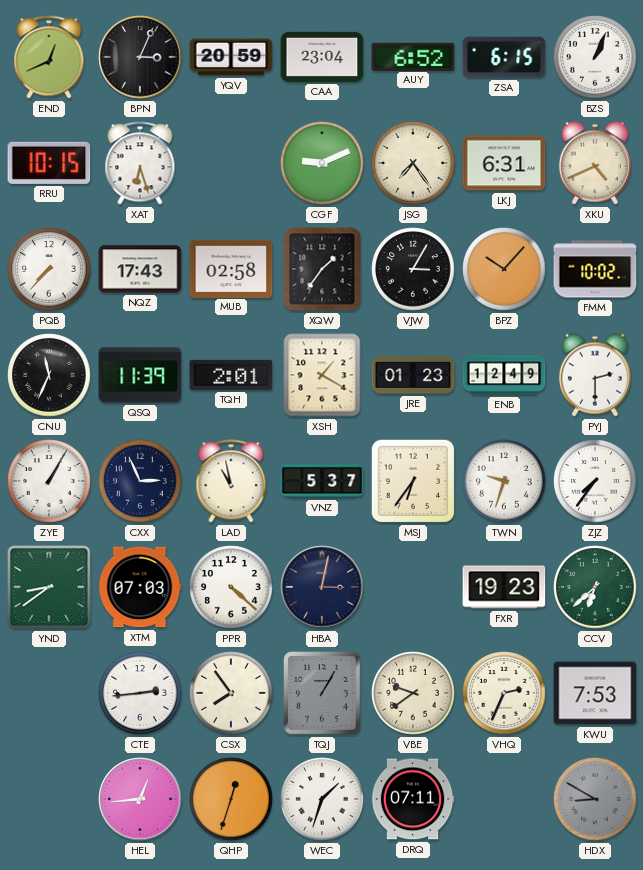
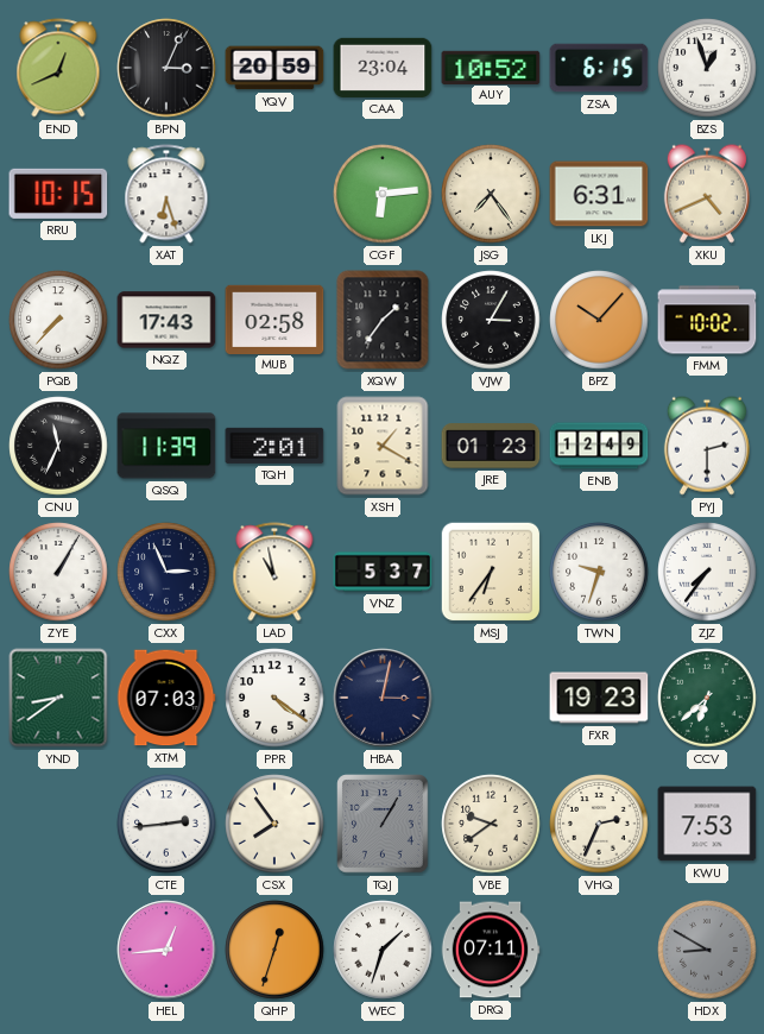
AUY: 6:52 -> 10:52
BZS: 1:04 -> 12:57
CGF: 9:11 -> 6:14
PPR: 4:22 -> 4:21
